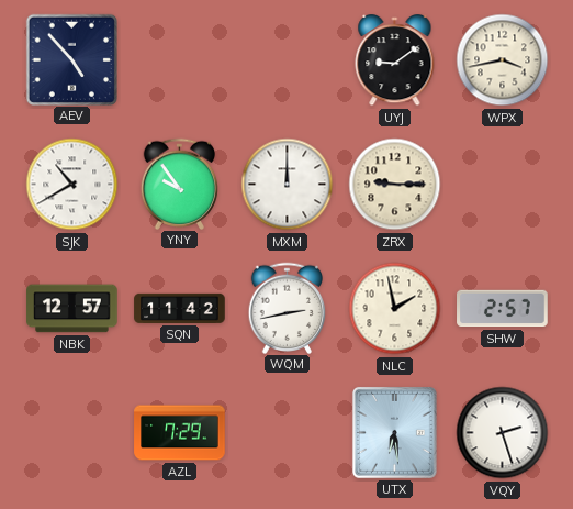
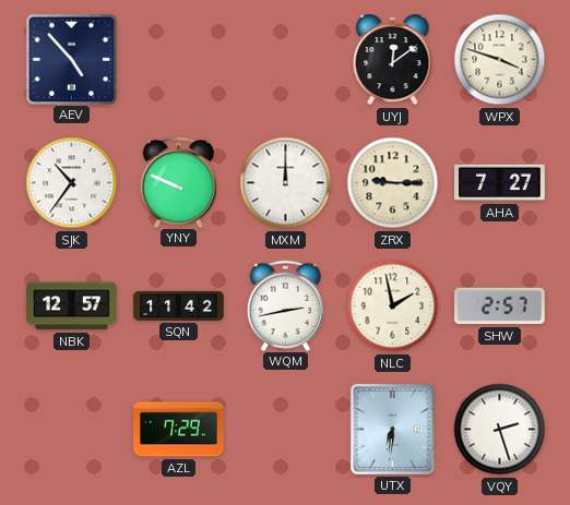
UYJ: 9:09 -> 12:09
WPX: 3:43 -> 3:48
SJK: 10:40 -> 10:36
YNY: 9:54 -> 9:49
AHA: none -> 7:27
UTX: 6:29 -> 6:31
